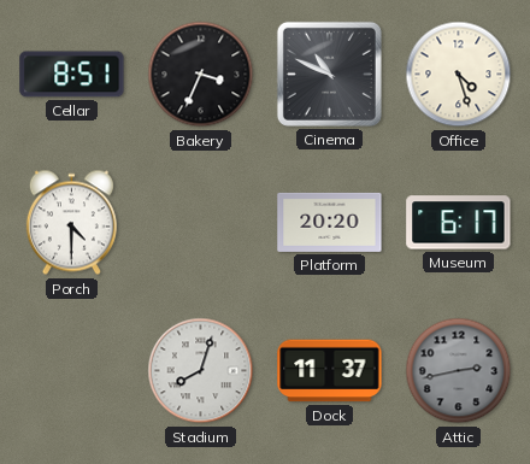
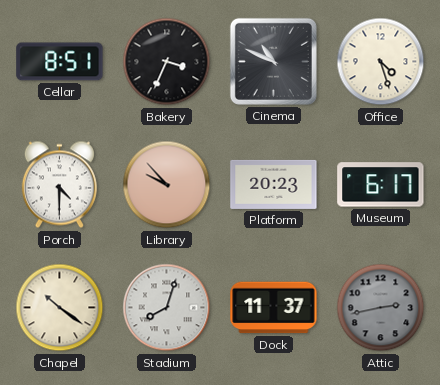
Library: none -> 9:53
Platform: 20:20 -> 20:23
Chapel: none -> 10:21
